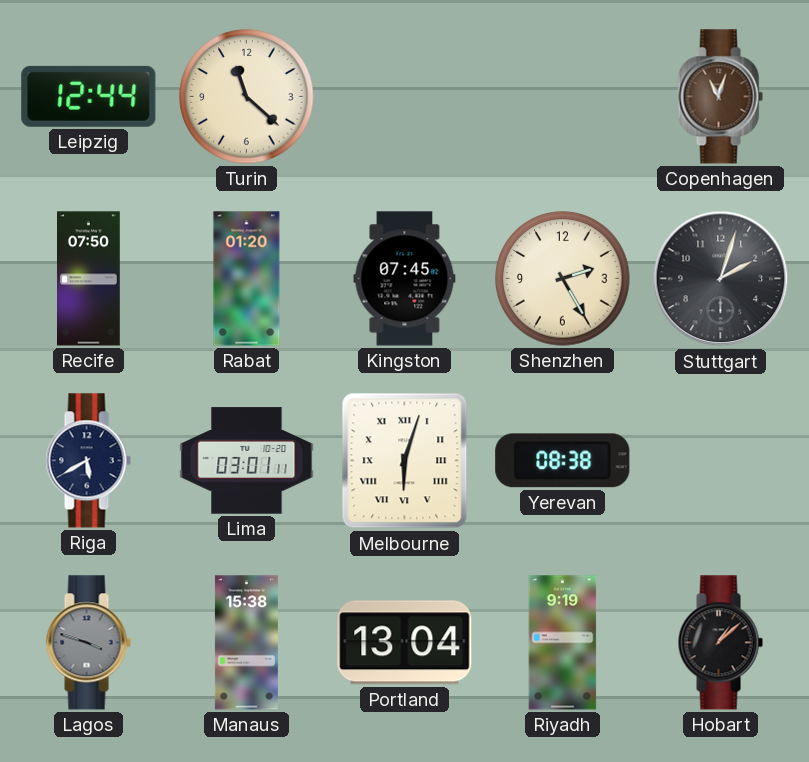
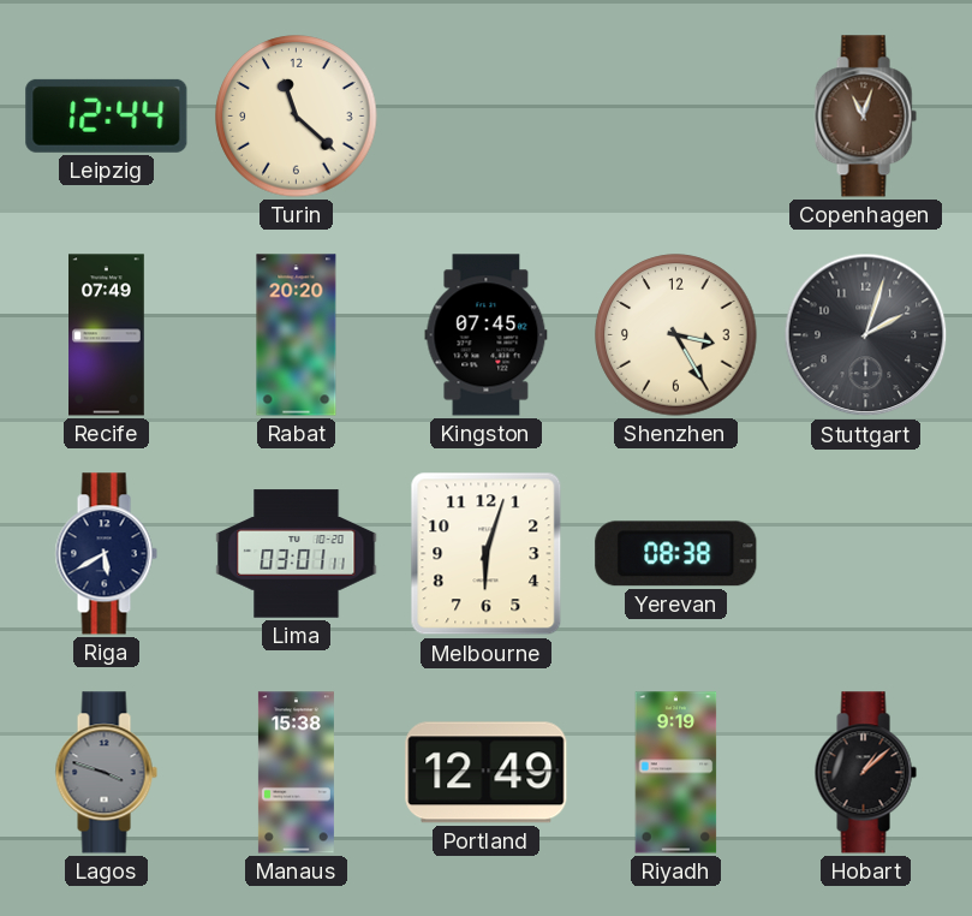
Recife: 07:50 -> 07:49
Rabat: 01:20 -> 20:20
Shenzhen: 2:25 -> 3:25
Melbourne numerals: Roman -> Arabic
Portland: 13:04 -> 12:49
